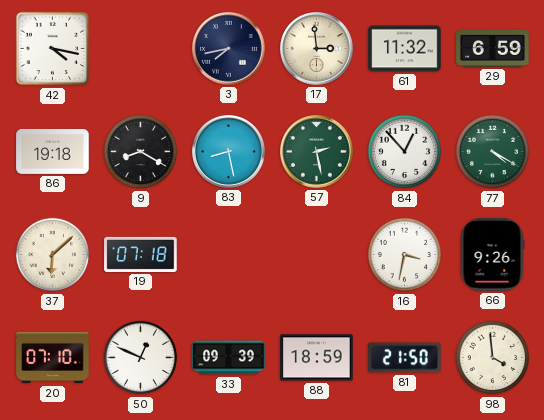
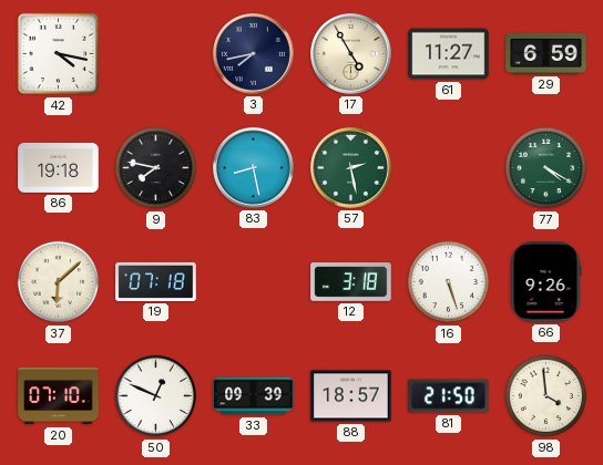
17: 2:59 -> 4:55
61: 11:32 -> 11:27
9: 8:20 -> 7:47
84: 12:53 -> none
12: none -> 3:18
16: 3:32 -> 5:27
88: 18:59 -> 18:57
